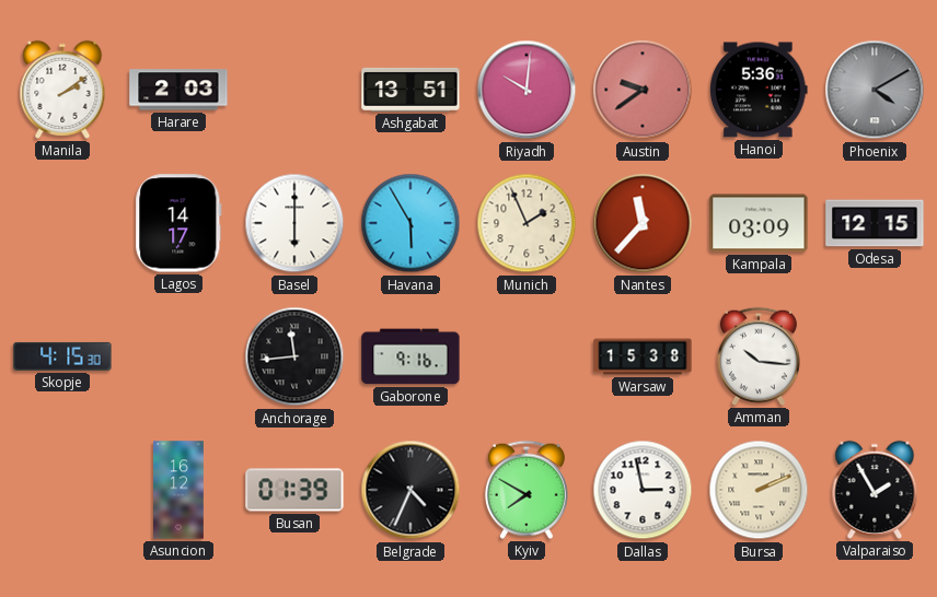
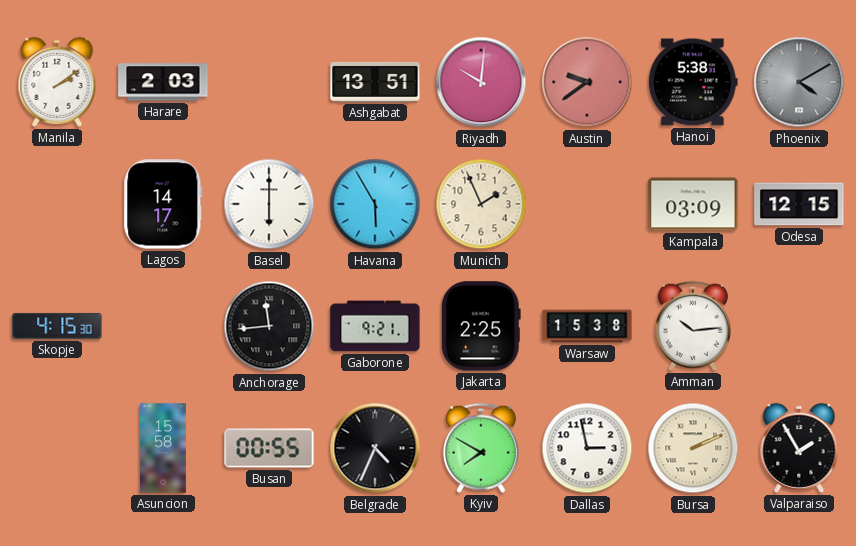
Hanoi: 5:36 -> 5:38
Nantes: 11:37 -> none
Gaborone: 9:16 -> 9:21
Jakarta: none -> 2:25
Amman: 10:16 -> 10:14
Asuncion: 16:12 -> 15:58
Busan: 01:39 -> 00:55
